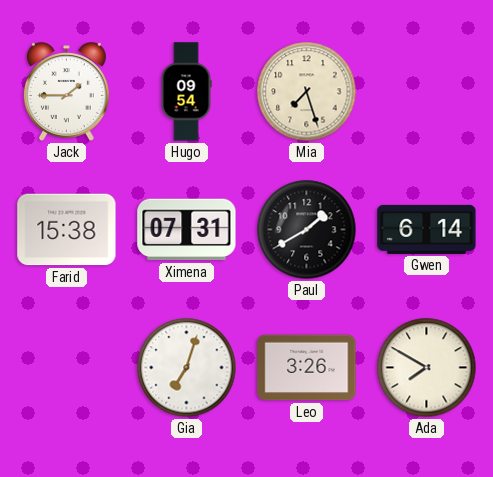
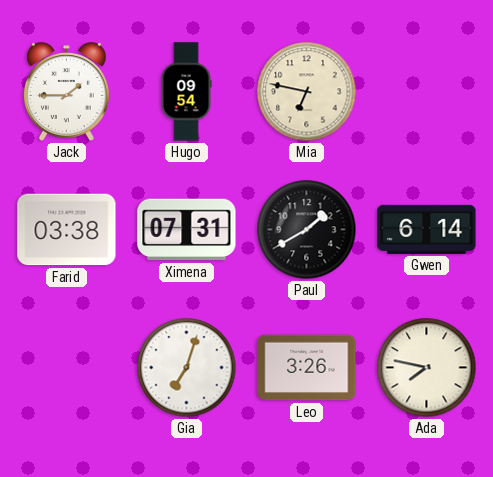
Mia: 7:27 -> 6:47
Farid: 15:38 -> 03:38
Ada: 7:50 -> 7:47
